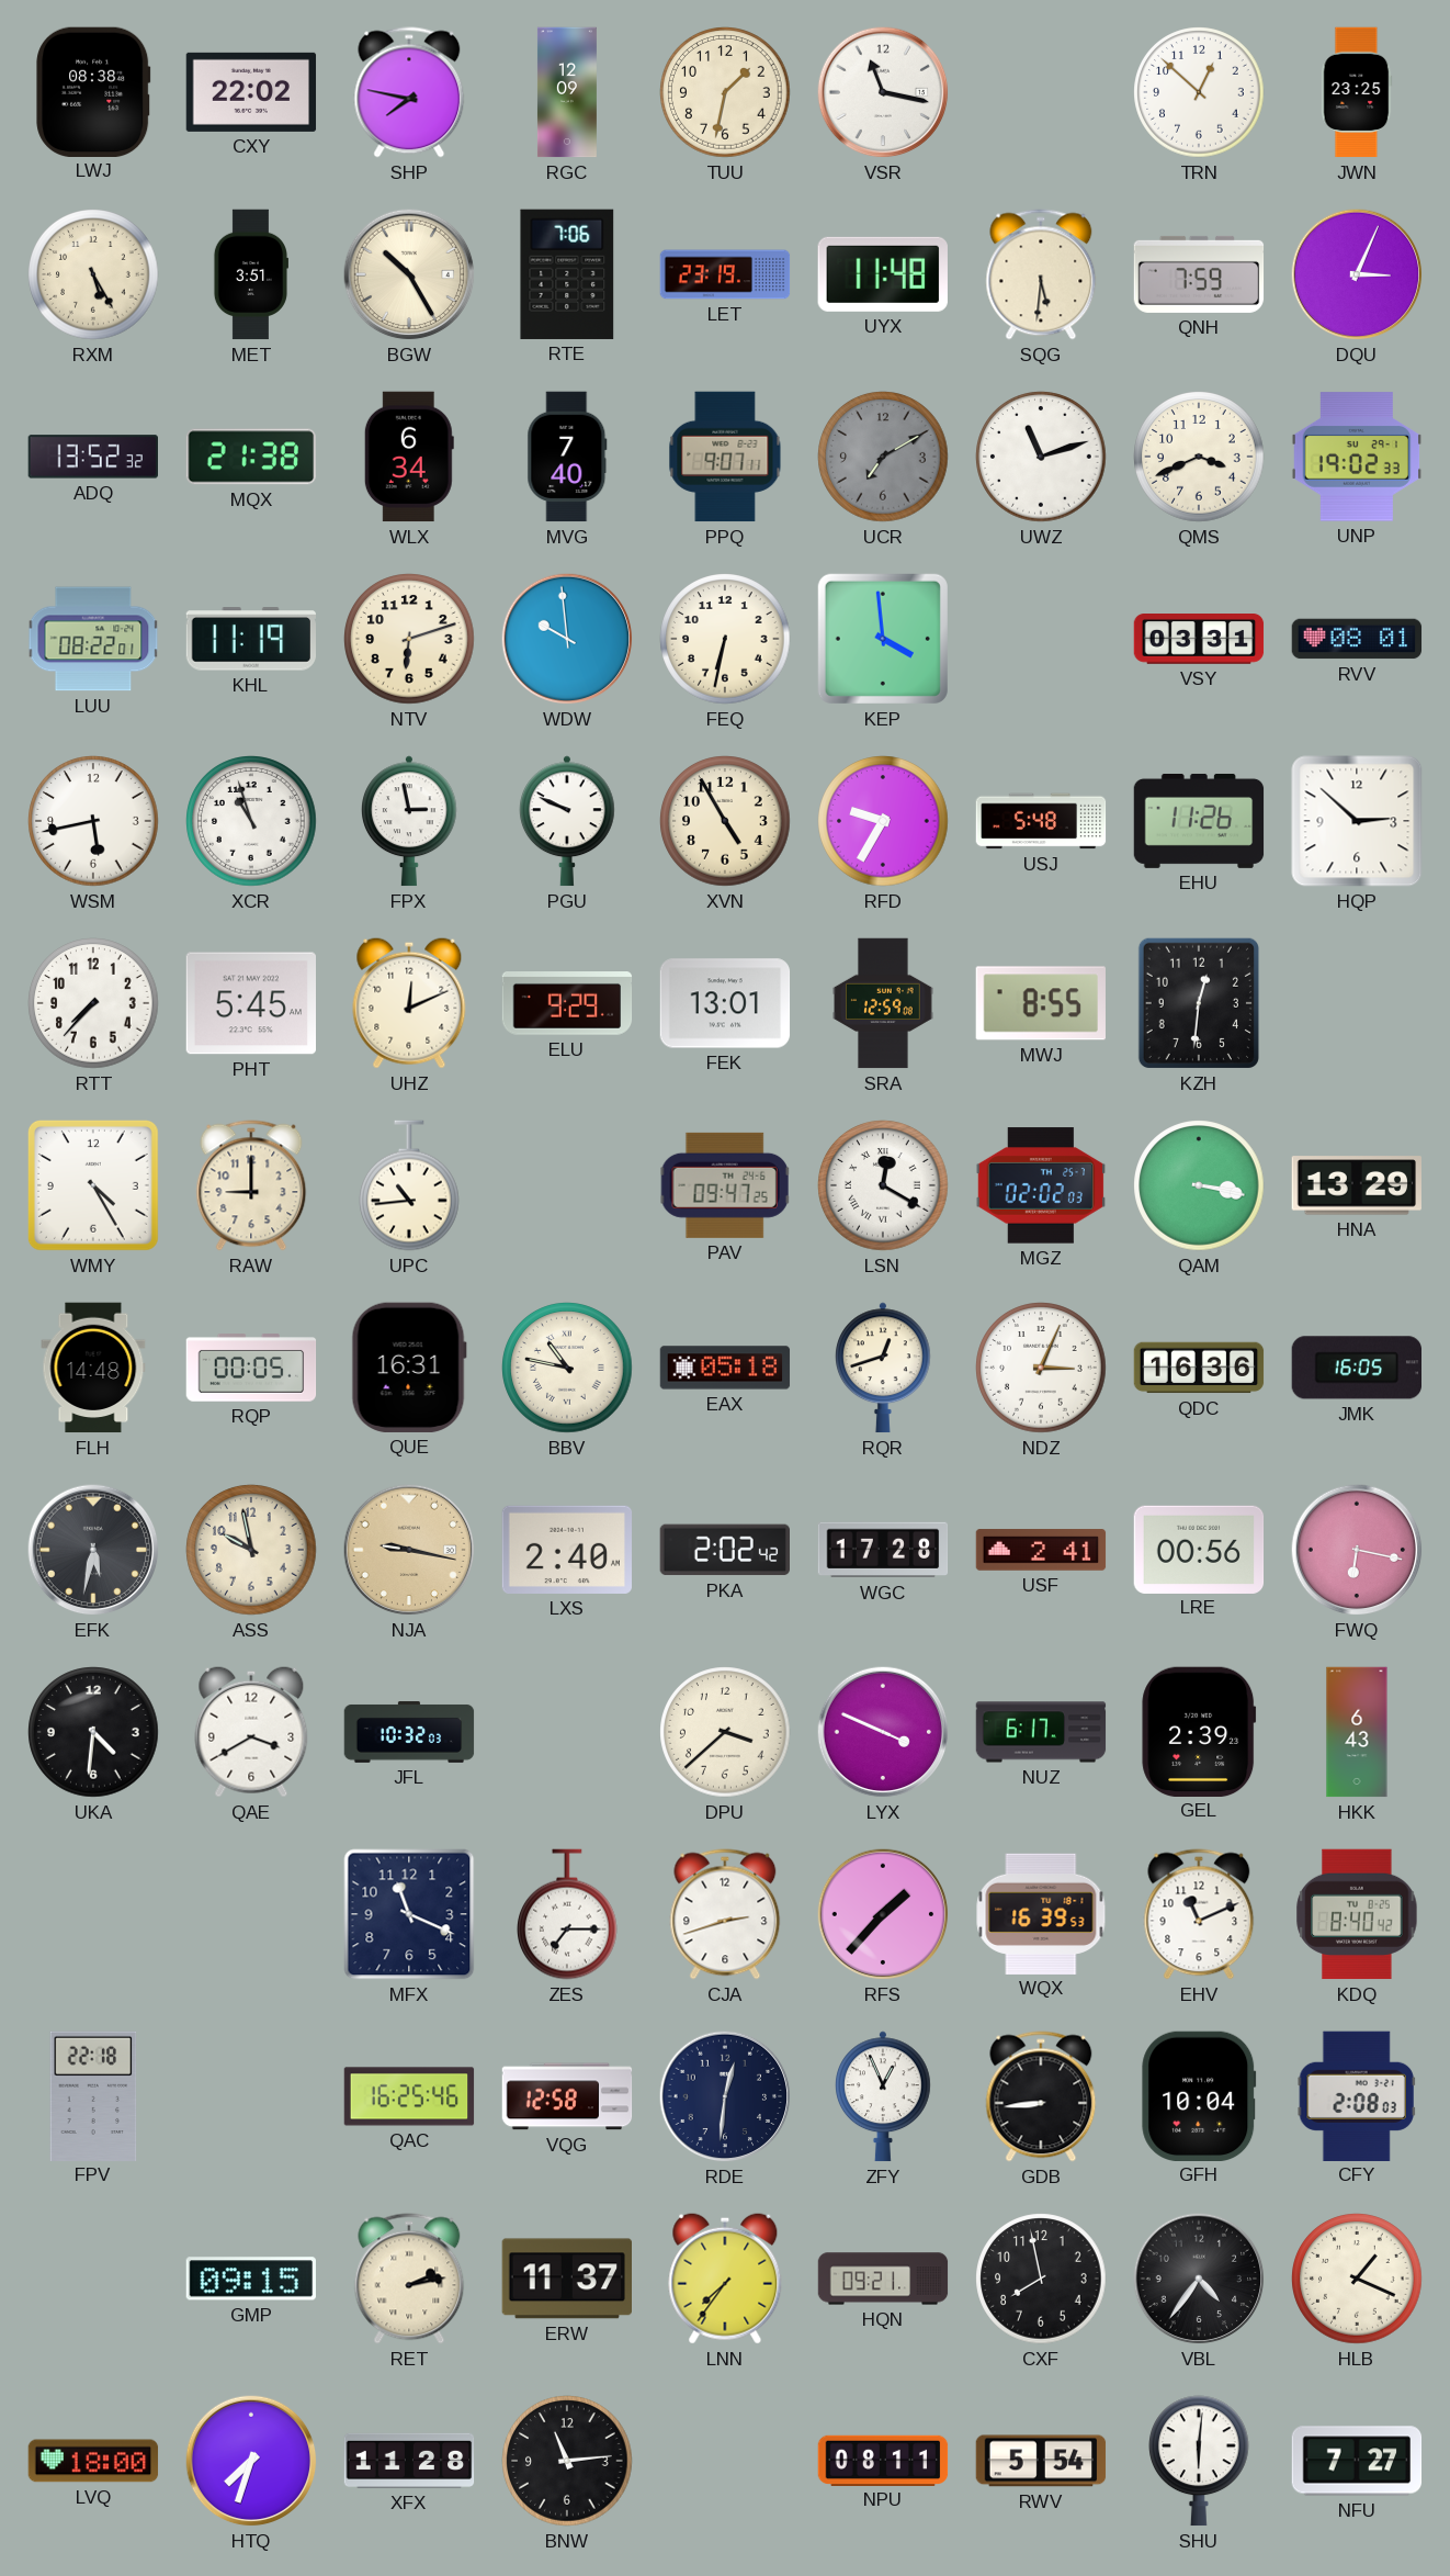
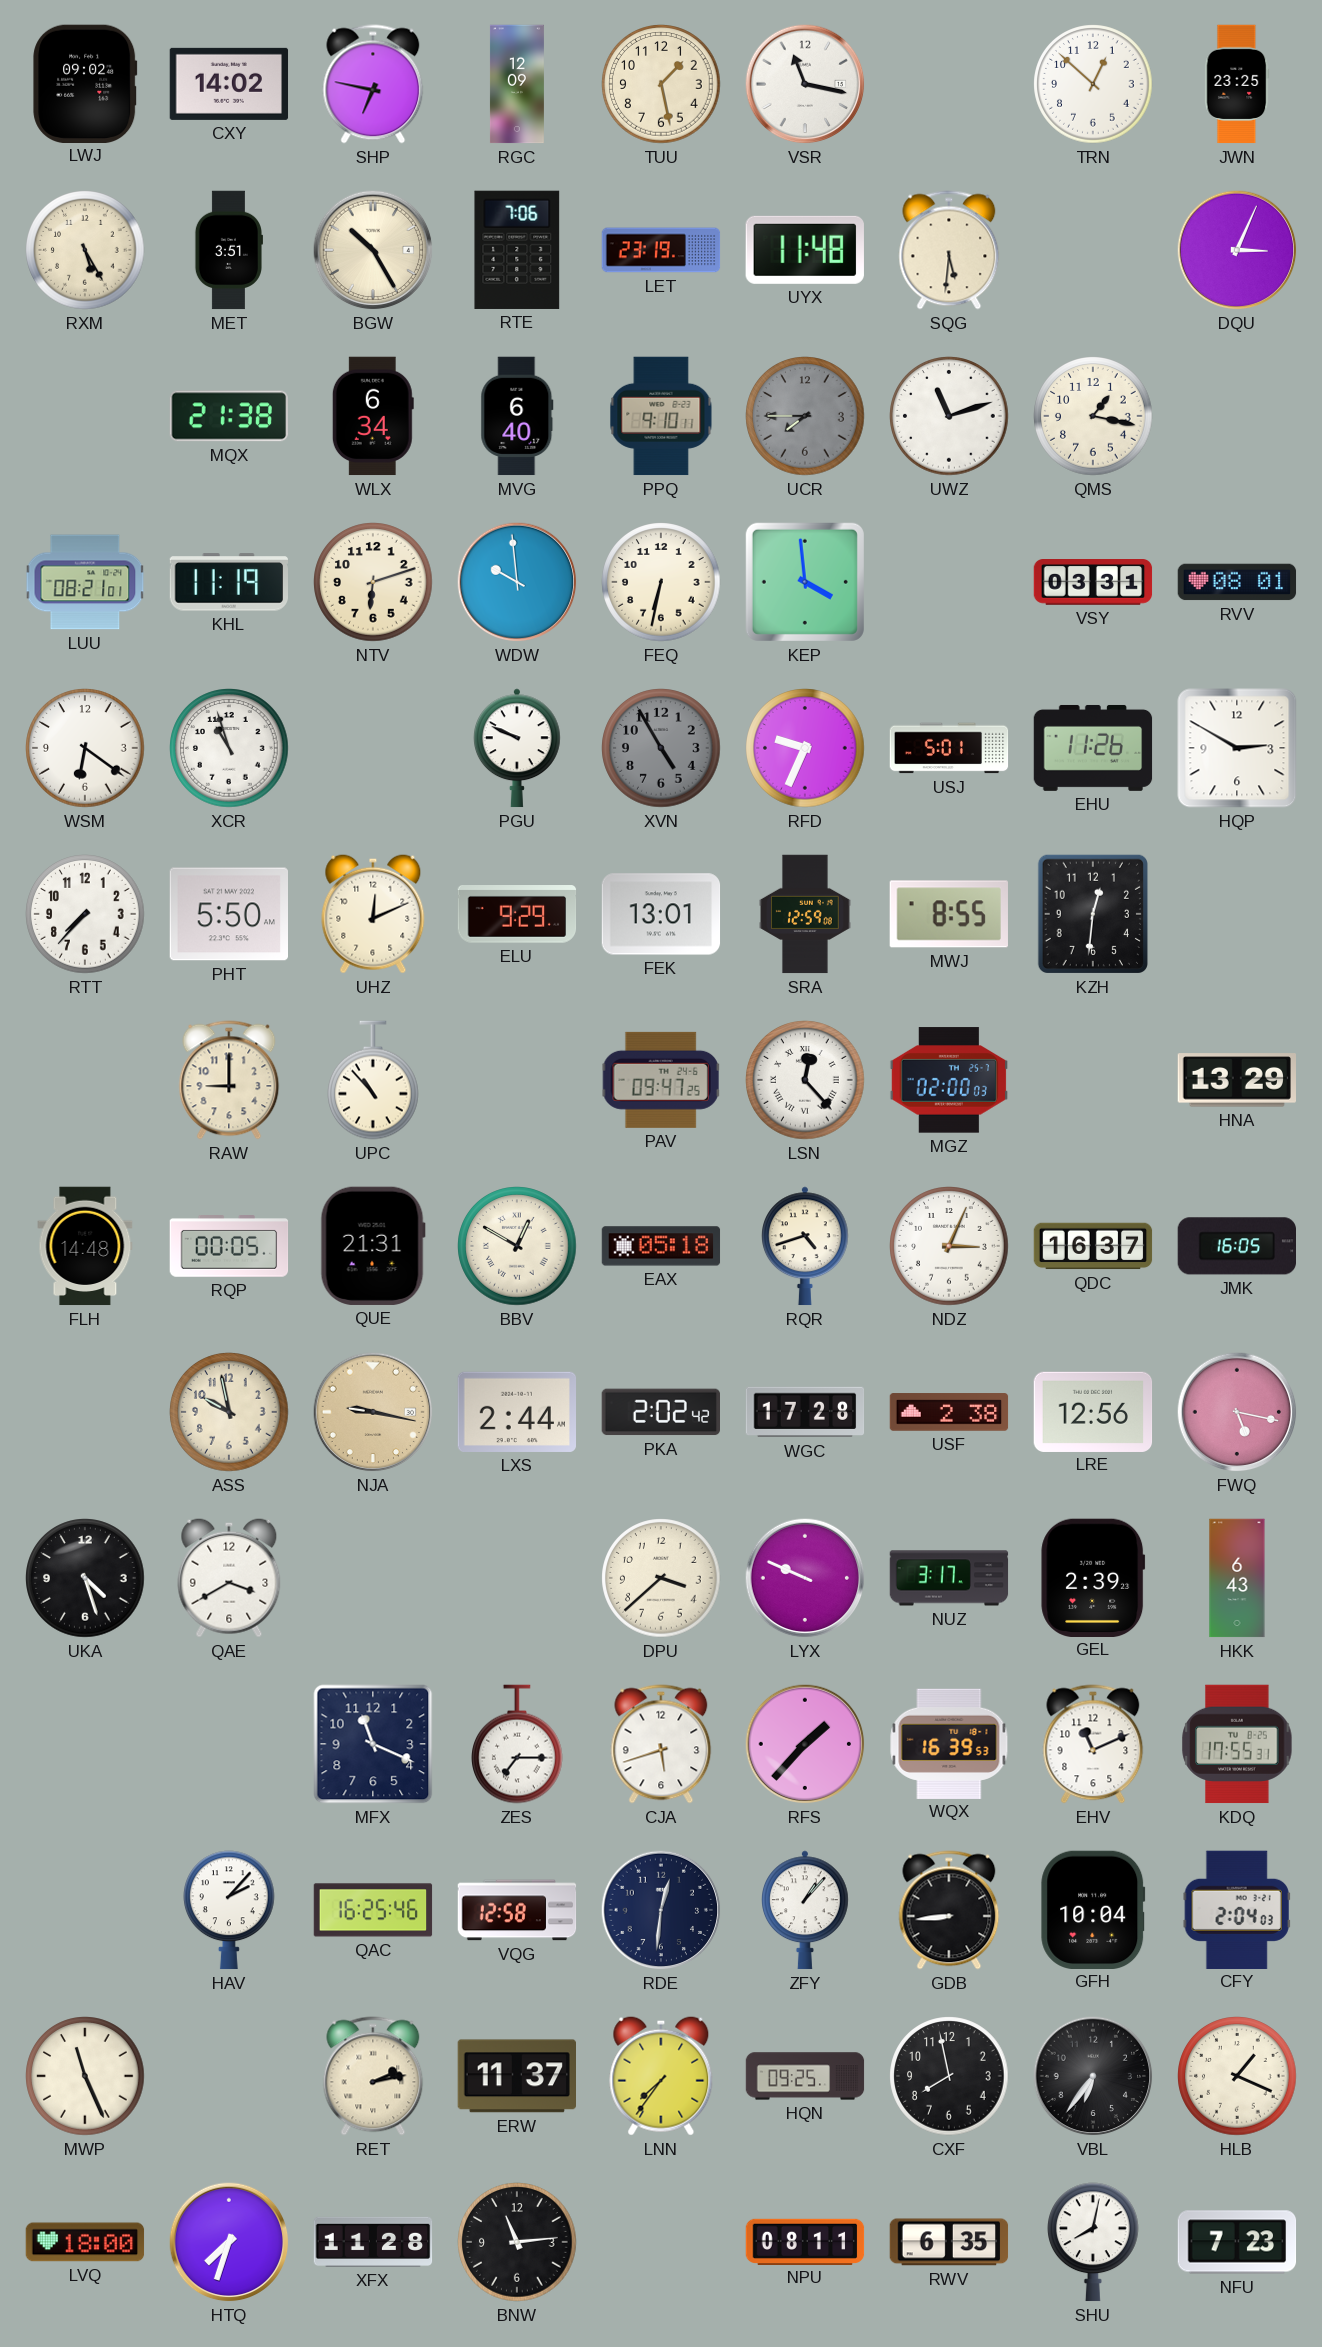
LWJ: 08:38 -> 09:02
CXY: 22:02 -> 14:02
SHP: 7:47 -> 6:47
TUU: 1:32 -> 1:28
QNH: 7:59 -> none
ADQ: 13:52 -> none
MVG: 7:40 -> 6:40
PPQ: 9:07 -> 9:10
UCR: 7:10 -> 7:45
QMS: 3:41 -> 1:17
UNP: 19:02 -> none
LUU: 08:22 -> 08:21
WSM: 5:43 -> 6:21
FPX: 2:58 -> none
XVN dial: cream -> grey
RFD: 9:35 -> 9:34
USJ: 5:48 -> 5:01
HQP: 2:52 -> 2:50
PHT: 5:45 -> 5:50
WMY: 4:25 -> none
UPC: 10:44 -> 10:53
LSN: 12:20 -> 12:23
MGZ: 02:02 -> 02:00
QAM: 3:17 -> none
QUE: 16:31 -> 21:31
BBV: 10:47 -> 12:50
RQR: 12:42 -> 4:42
QDC: 16:36 -> 16:37
EFK: 5:32 -> none
LXS: 2:40 -> 2:44
USF: 2:41 -> 2:38
LRE: 00:56 -> 12:56
FWQ: 6:17 -> 5:17
UKA: 4:31 -> 4:27
JFL: 10:32 -> none
LYX: 3:49 -> 9:49
NUZ: 6:17 -> 3:17
CJA: 2:42 -> 5:42
KDQ: 8:40 -> 17:55
FPV: 22:18 -> none
HAV: none -> 2:07
ZFY: 12:56 -> 1:07
CFY: 2:08 -> 2:04
MWP: none -> 11:26
GMP: 09:15 -> none
HQN: 09:21 -> 09:25
VBL: 4:36 -> 6:36
RWV: 5:54 -> 6:35
SHU: 6:01 -> 8:02
NFU: 7:27 -> 7:23
